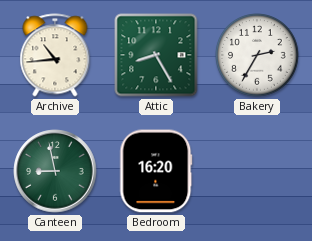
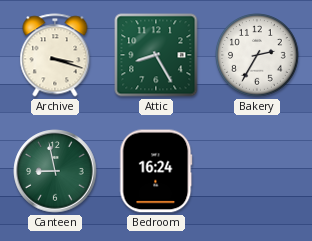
Archive: 10:44 -> 3:18
Bedroom: 16:20 -> 16:24
